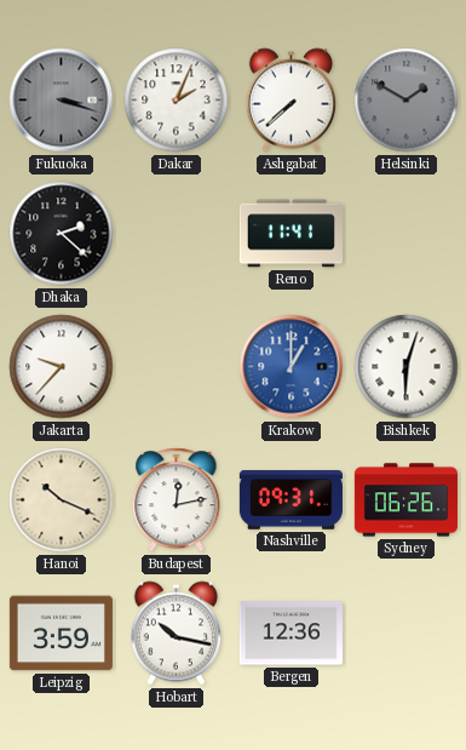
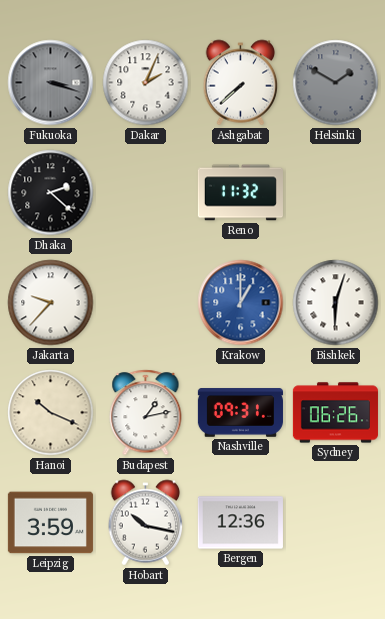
Reno: 11:41 -> 11:32
Budapest: 12:13 -> 1:13
